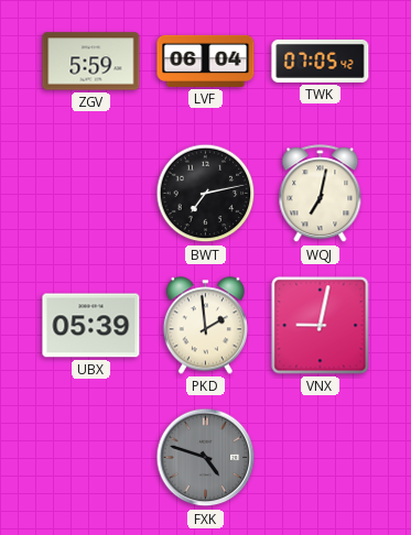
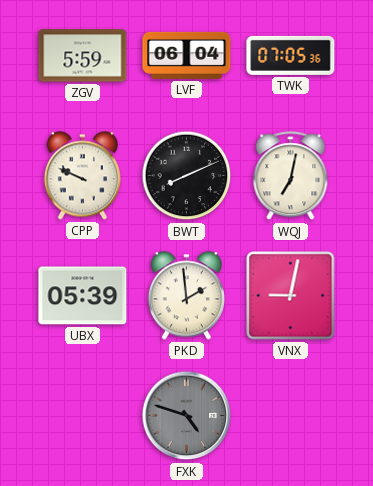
TWK: 07:05:42 -> 07:05:36
CPP: none -> 9:49
BWT: 7:13 -> 8:11
